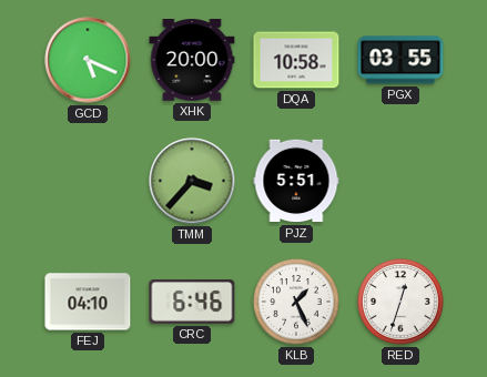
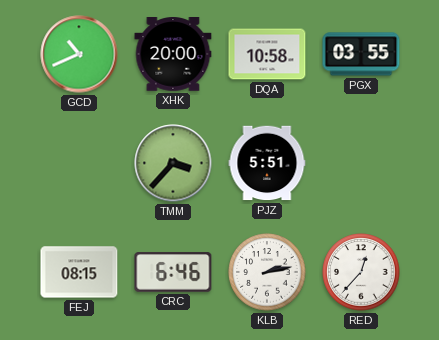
GCD: 5:19 -> 10:41
FEJ: 04:10 -> 08:15
KLB: 1:26 -> 2:13
RED: 12:33 -> 12:37
